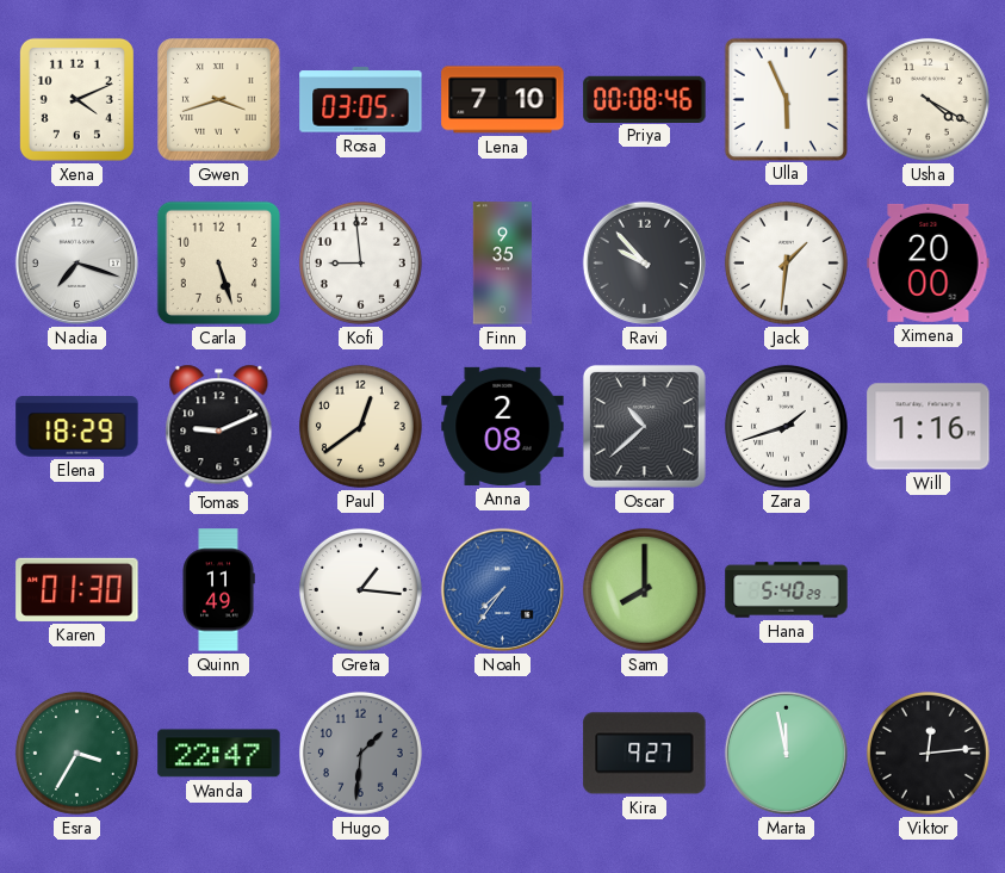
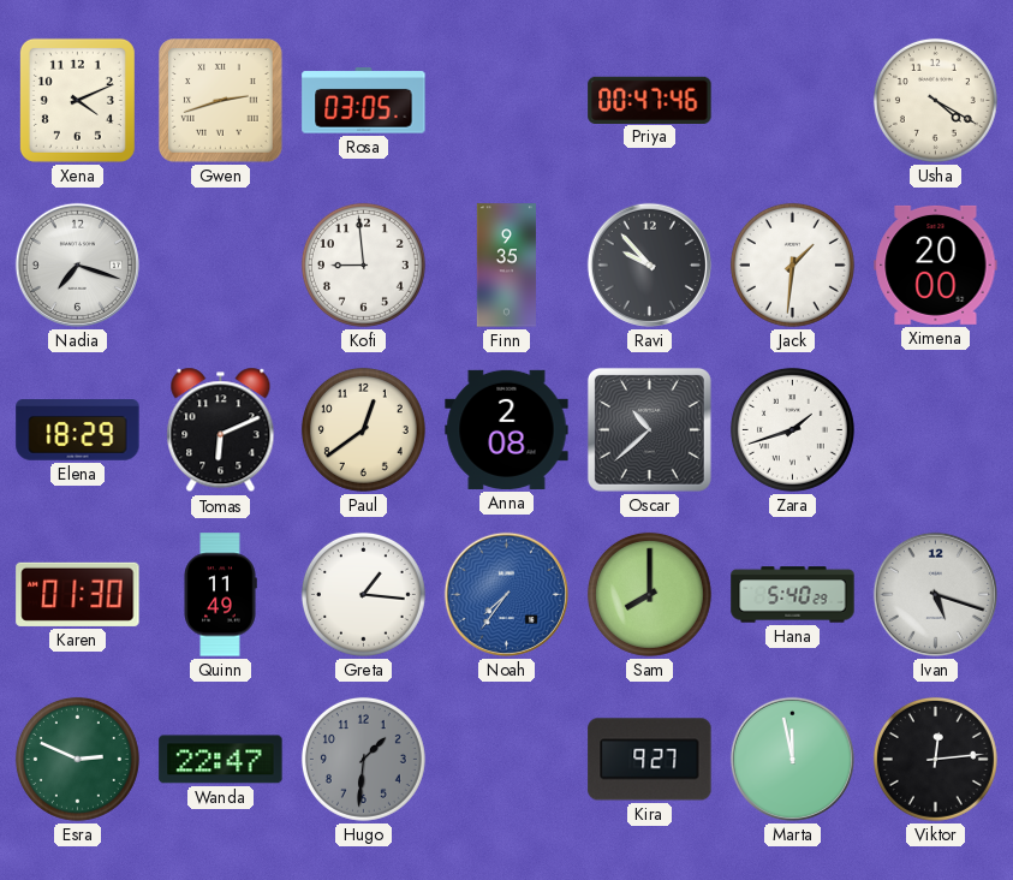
Gwen: 3:42 -> 2:42
Lena: 7:10 -> none
Priya: 00:08 -> 00:47
Ulla: 5:56 -> none
Carla: 5:27 -> none
Tomas: 9:11 -> 6:11
Will: 1:16 -> none
Ivan: none -> 5:18
Esra: 3:35 -> 2:49
